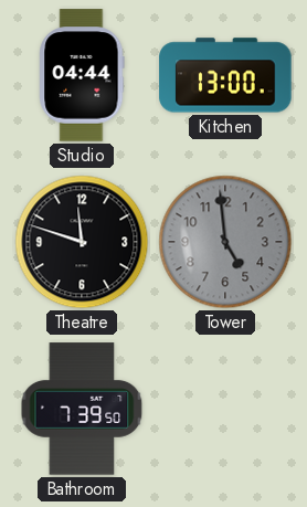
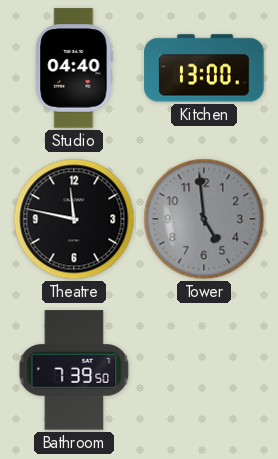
Studio: 04:44 -> 04:40
Theatre: 11:48 -> 11:47
